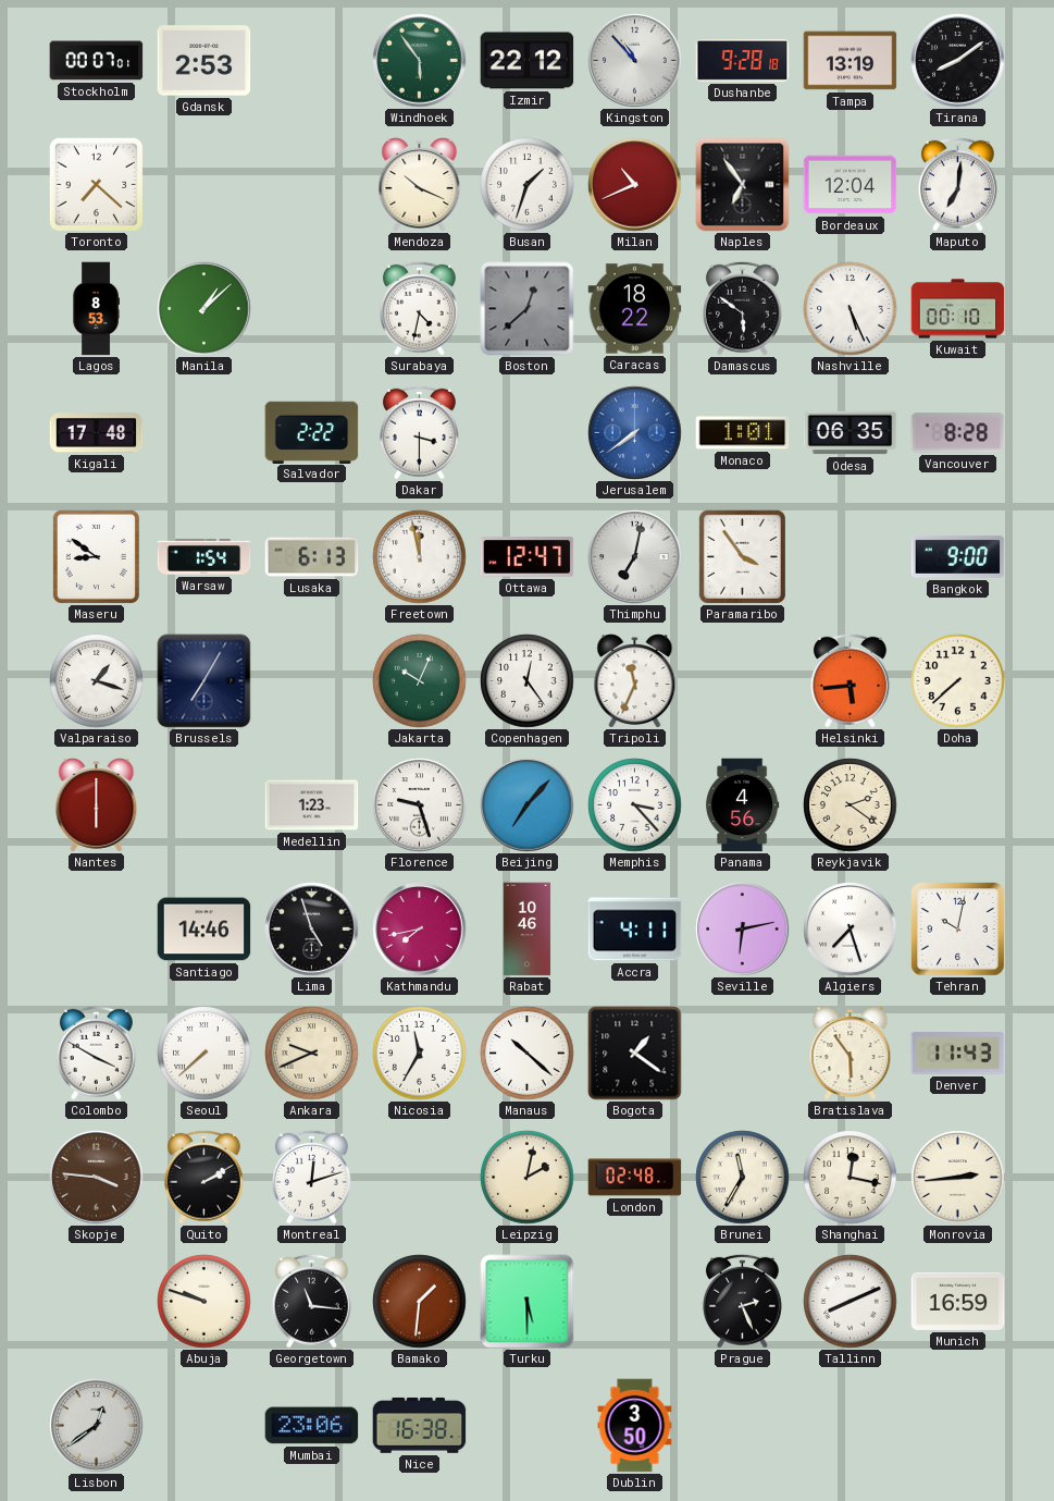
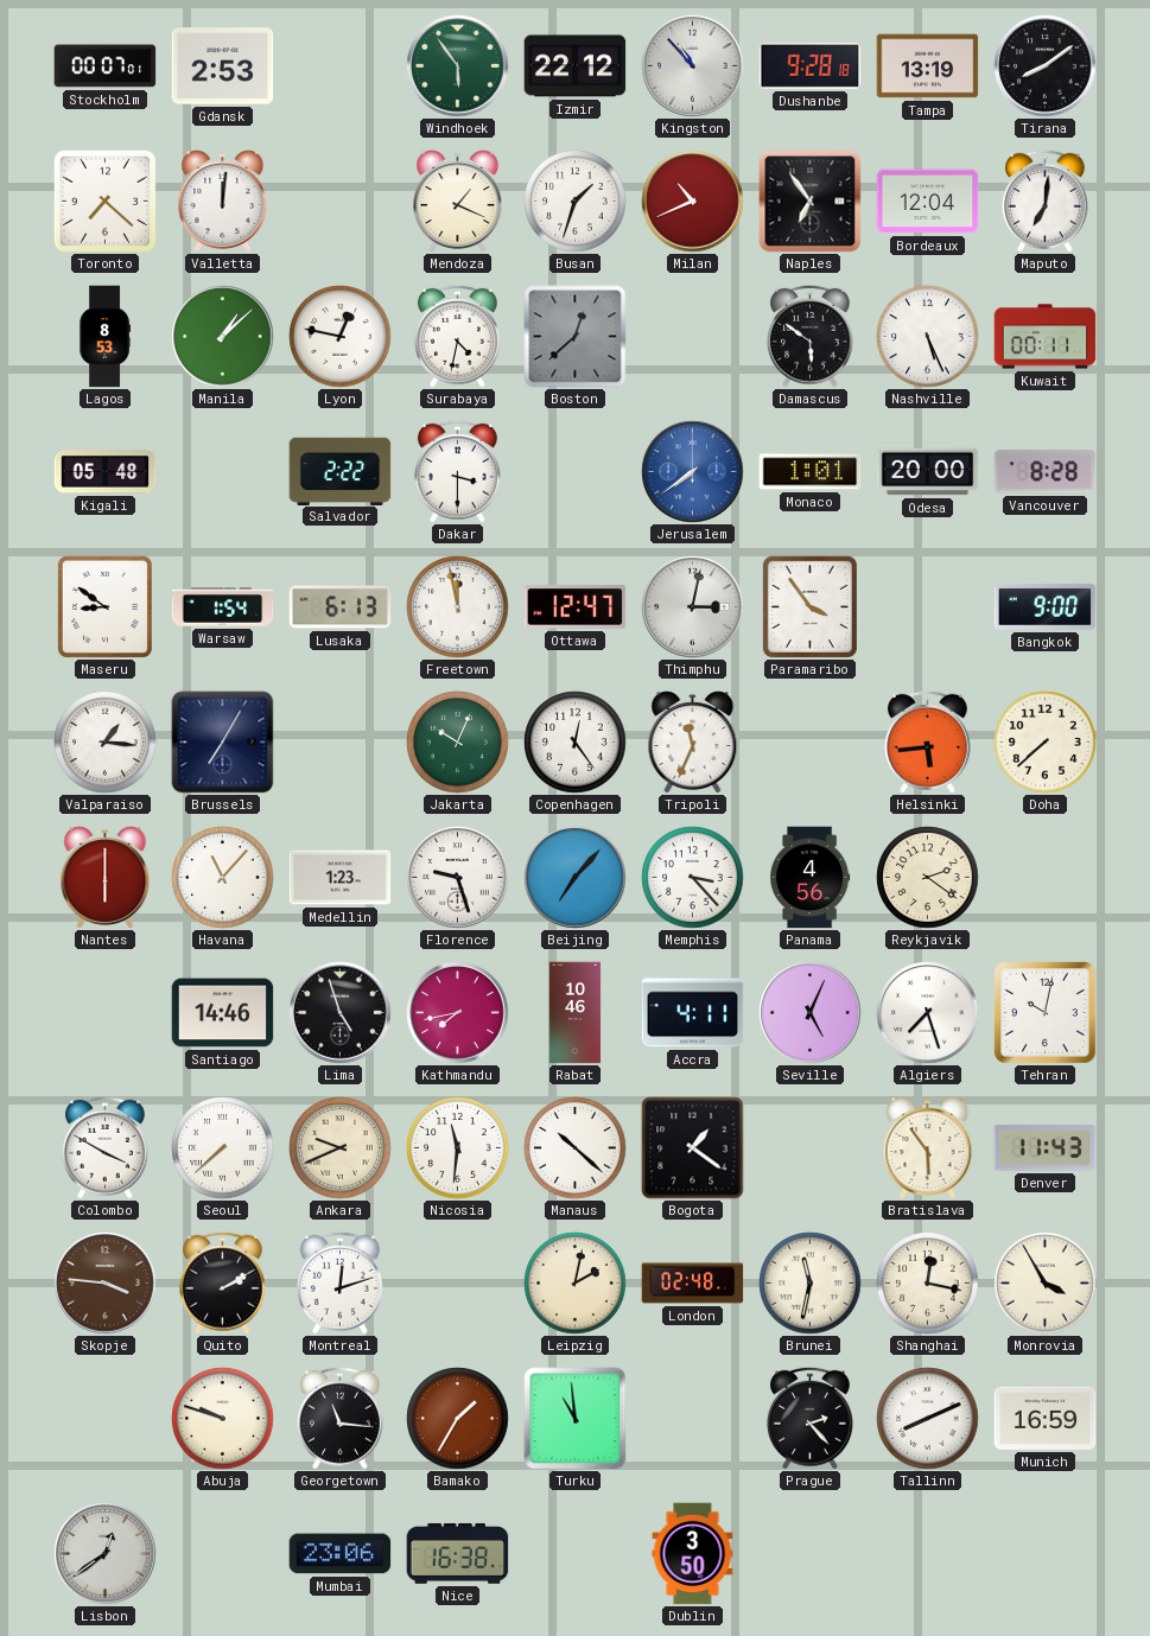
Valletta: none -> 12:01
Mendoza: 10:19 -> 1:19
Lyon: none -> 12:47
Caracas: 18:22 -> none
Kuwait: 00:10 -> 00:11
Kigali: 17:48 -> 05:48
Odesa: 06:35 -> 20:00
Thimphu: 7:02 -> 3:02
Valparaiso: 1:18 -> 1:16
Havana: none -> 11:07
Seville: 6:13 -> 5:04
Nicosia: 11:35 -> 11:31
Brunei: 11:35 -> 11:32
Monrovia: 2:44 -> 3:55
Bamako: 1:31 -> 1:35
Turku: 5:30 -> 10:59
Prague: 2:26 -> 2:23
